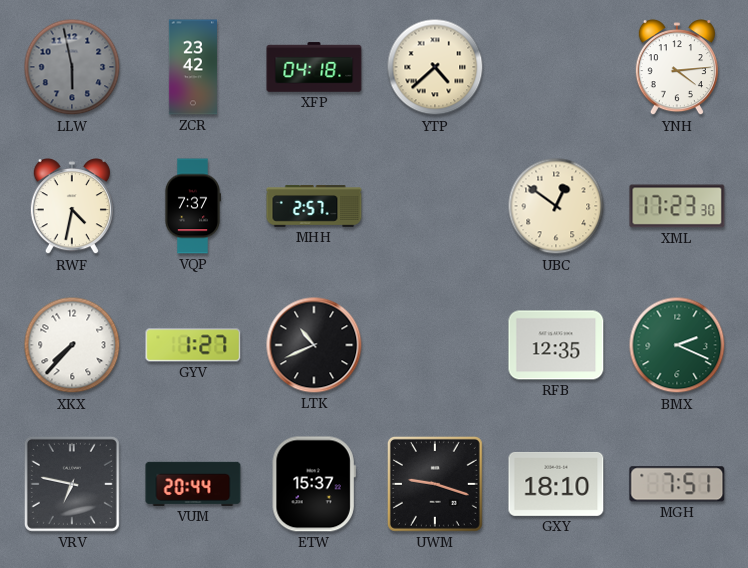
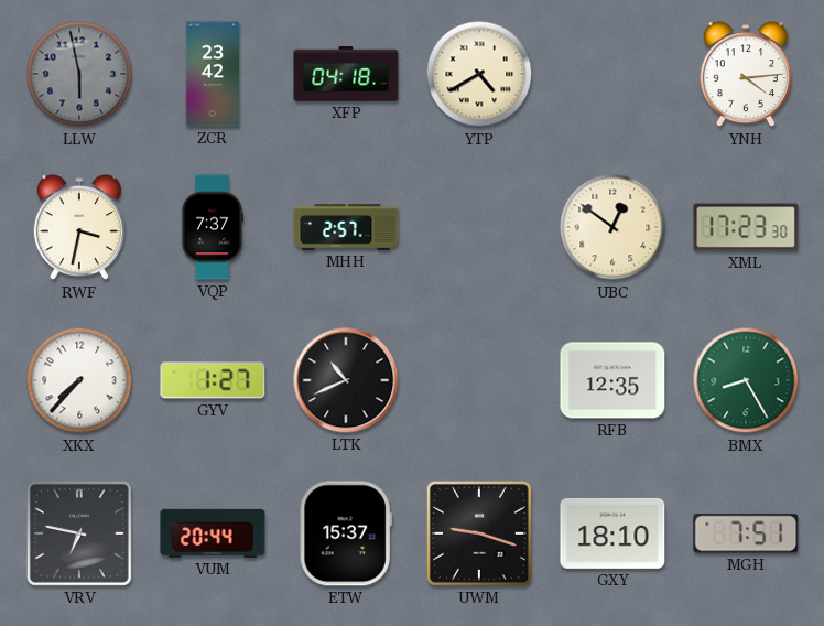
YTP: 4:38 -> 4:40
RWF: 4:32 -> 3:32
BMX: 2:19 -> 8:25
